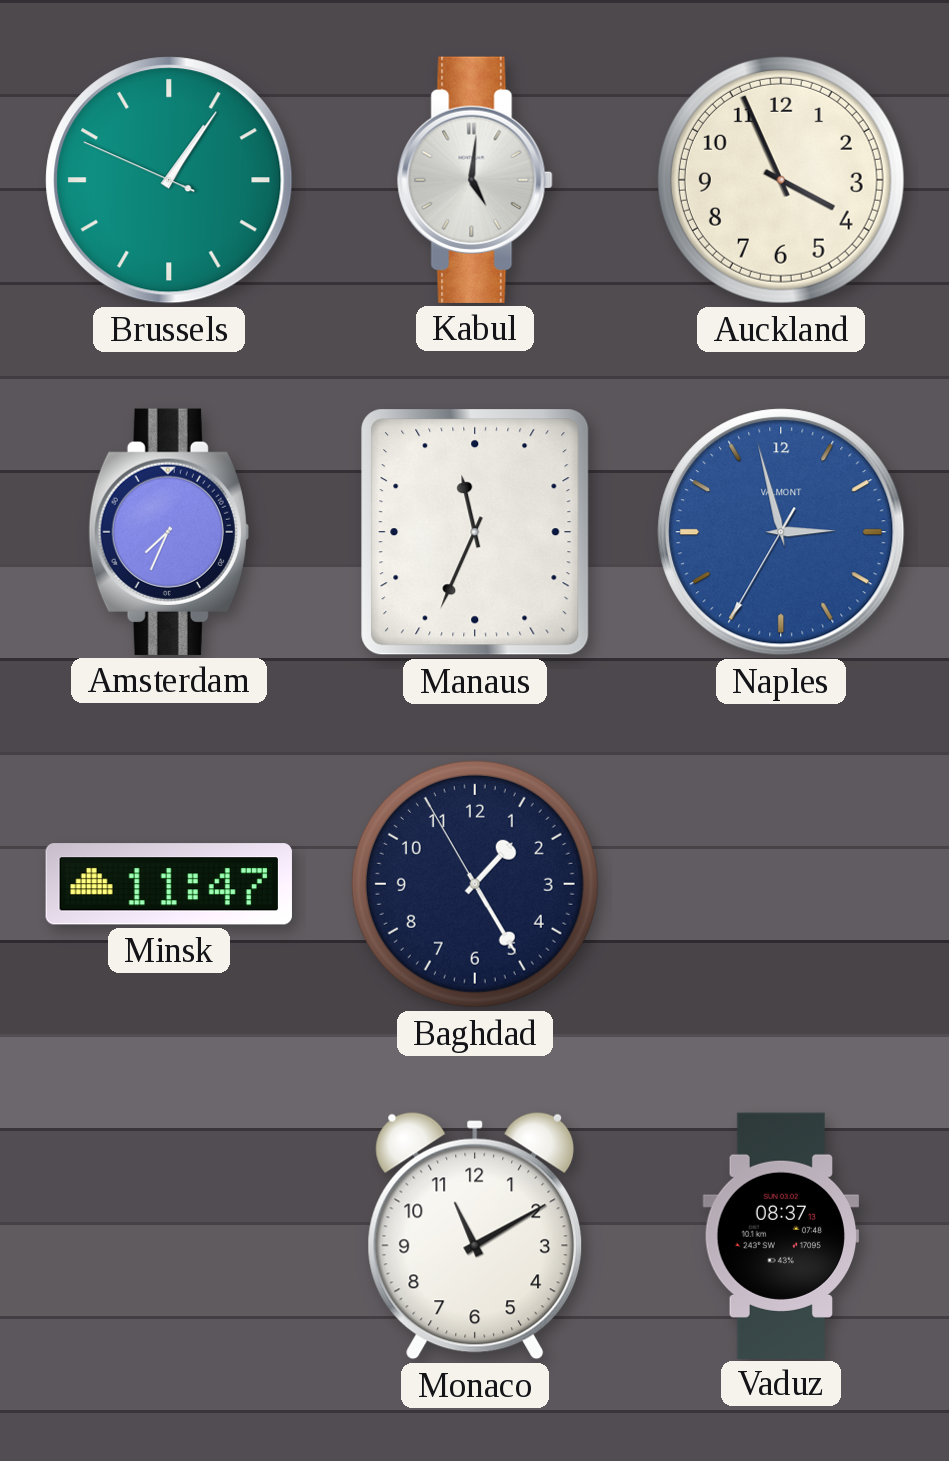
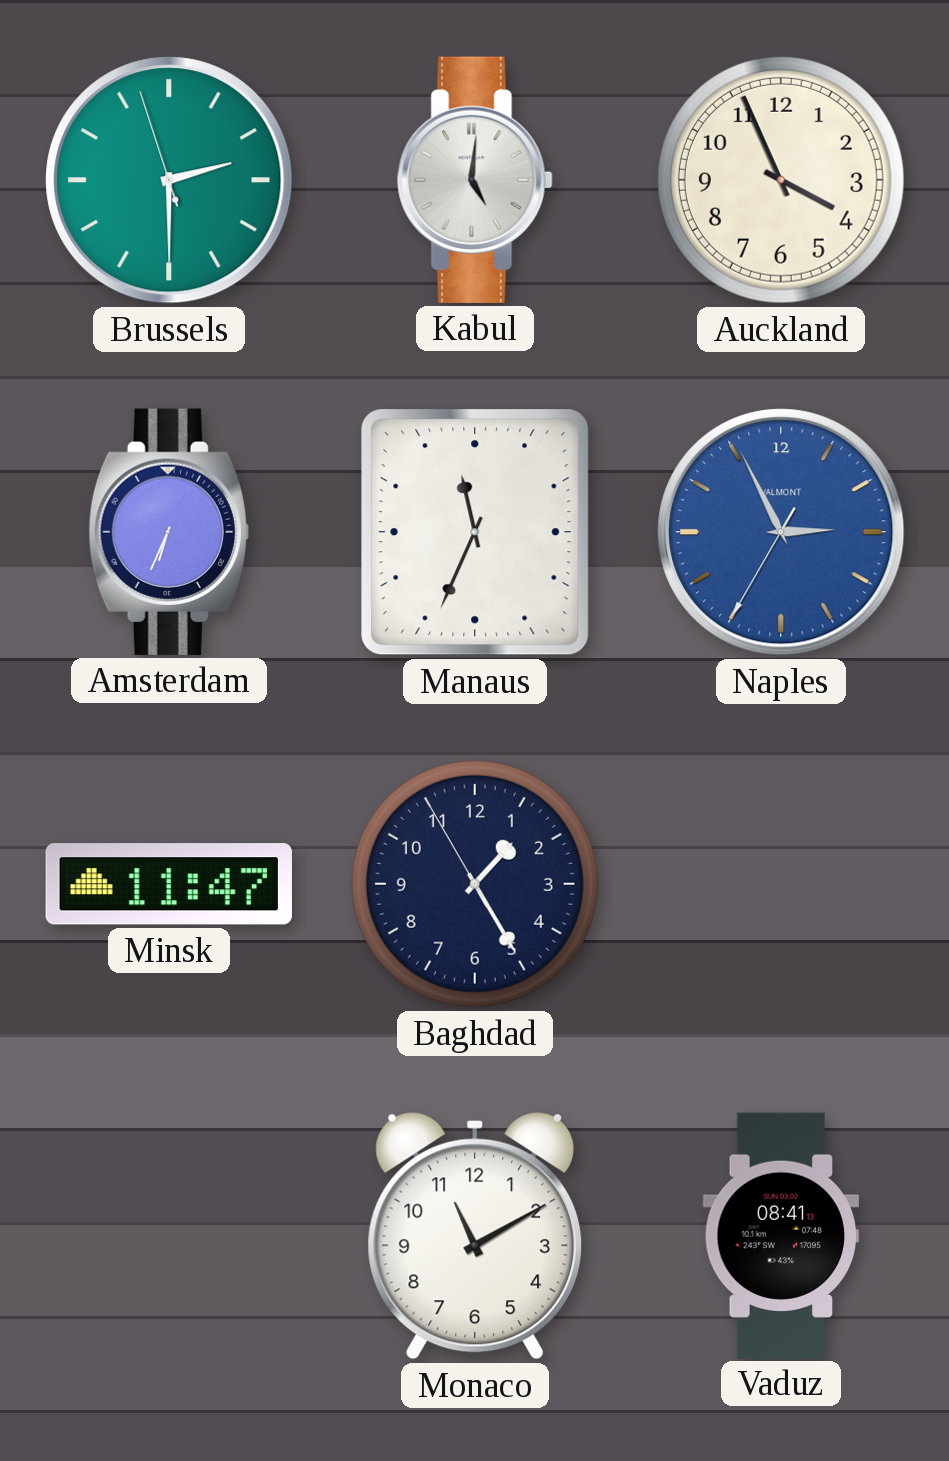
Brussels: 1:05 -> 2:29
Amsterdam: 7:34 -> 6:34
Naples: 2:57 -> 2:55
Vaduz: 08:37 -> 08:41
